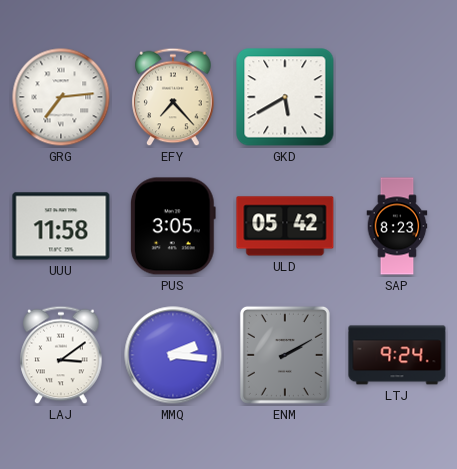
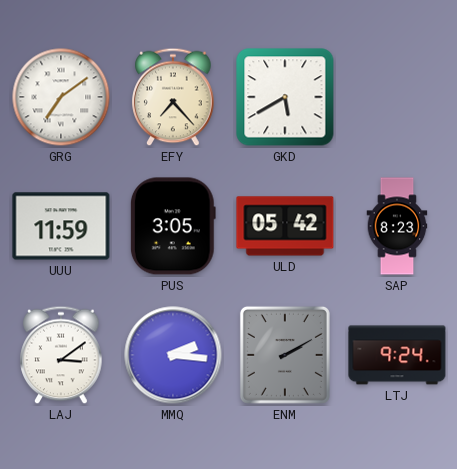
GRG: 7:14 -> 7:09
UUU: 11:58 -> 11:59
